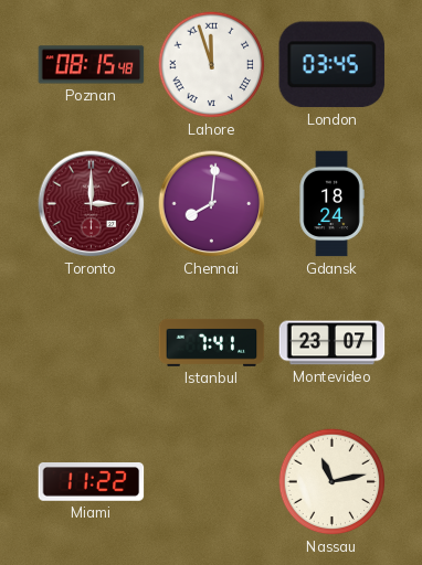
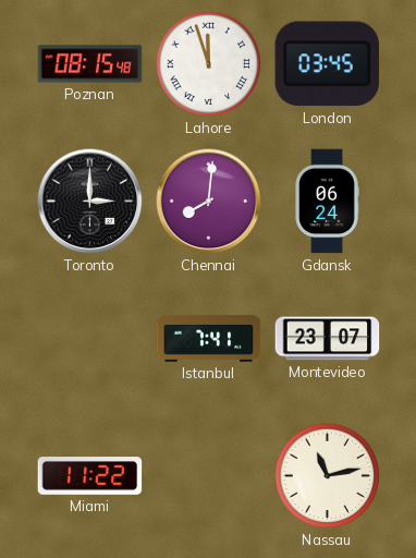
Toronto dial: burgundy -> black
Gdansk: 18:24 -> 06:24
